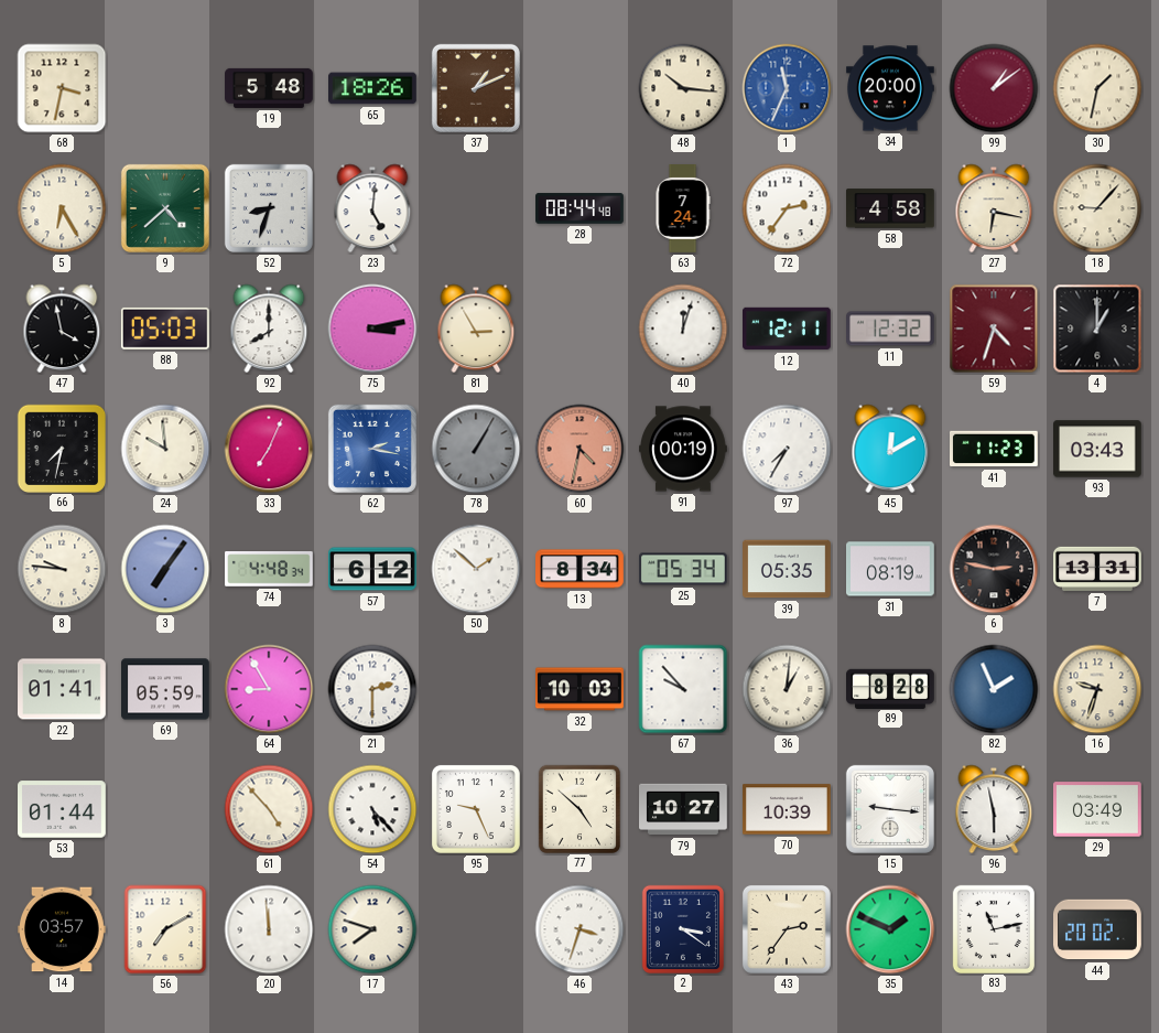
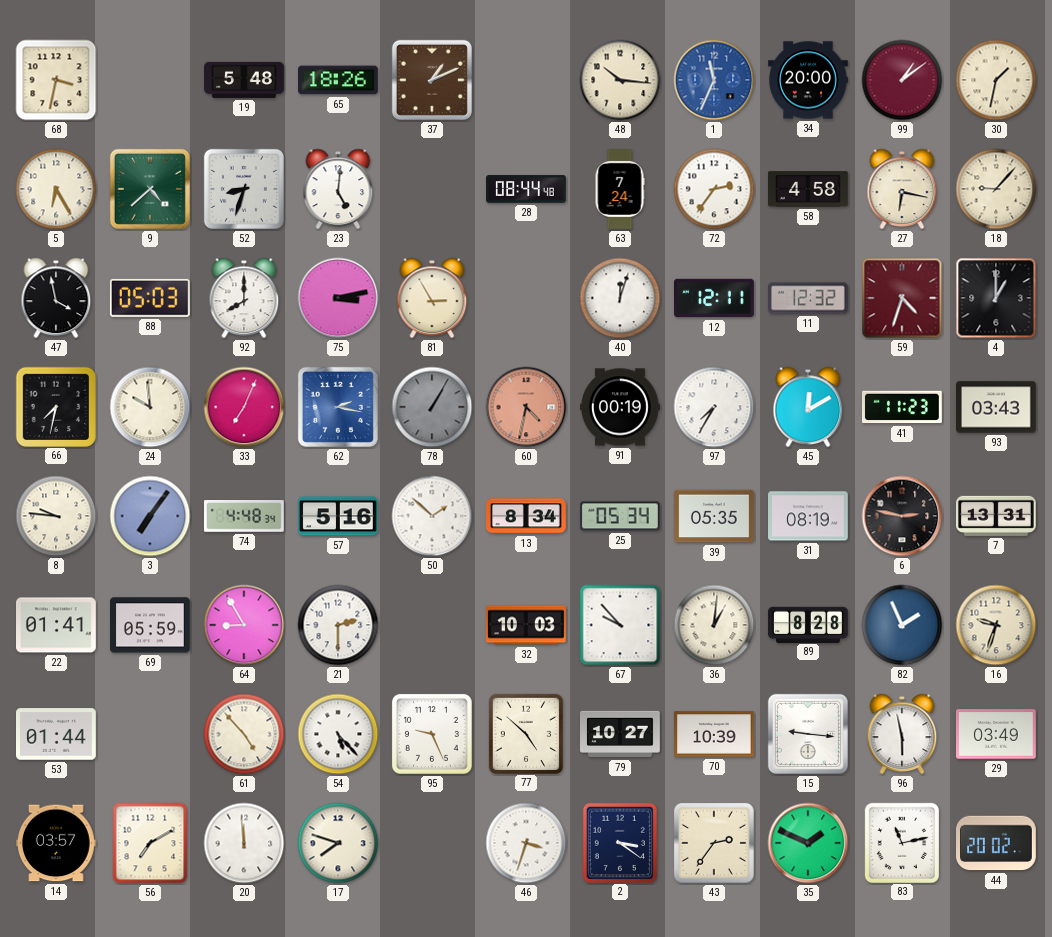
57: 6:12 -> 5:16
